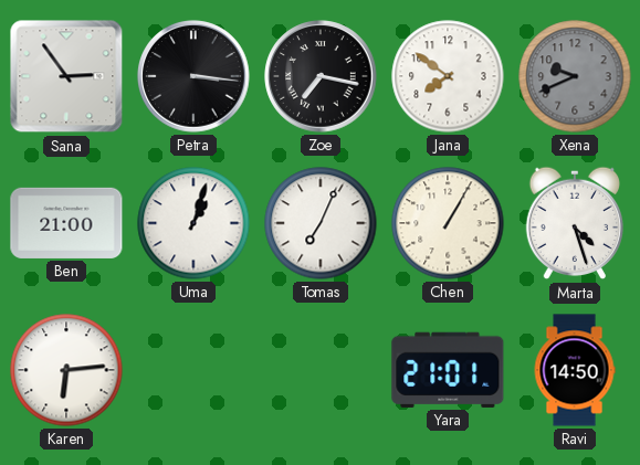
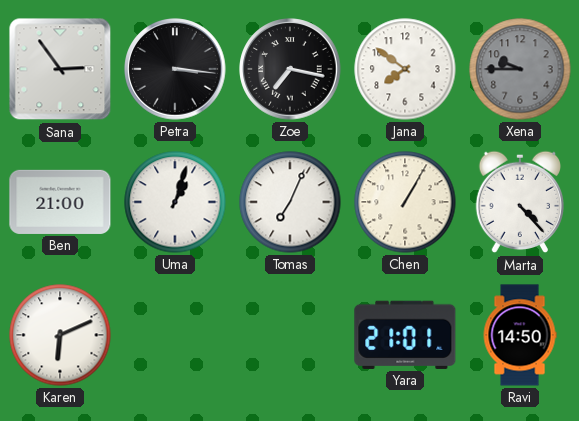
Xena: 9:41 -> 9:45
Marta: 4:27 -> 4:23
Karen: 6:14 -> 6:11
